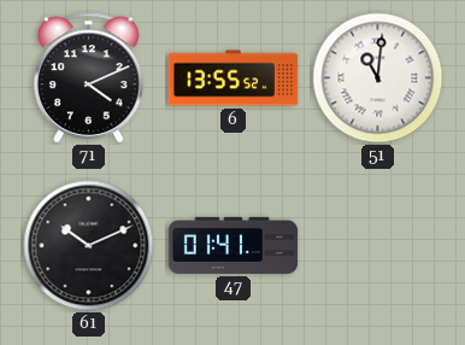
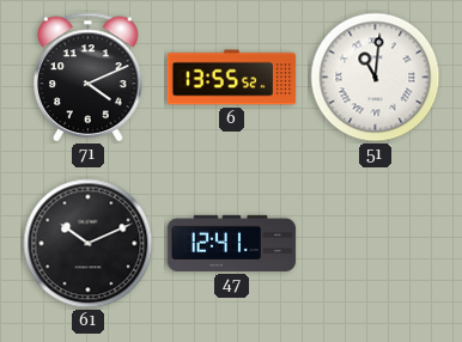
47: 01:41 -> 12:41
